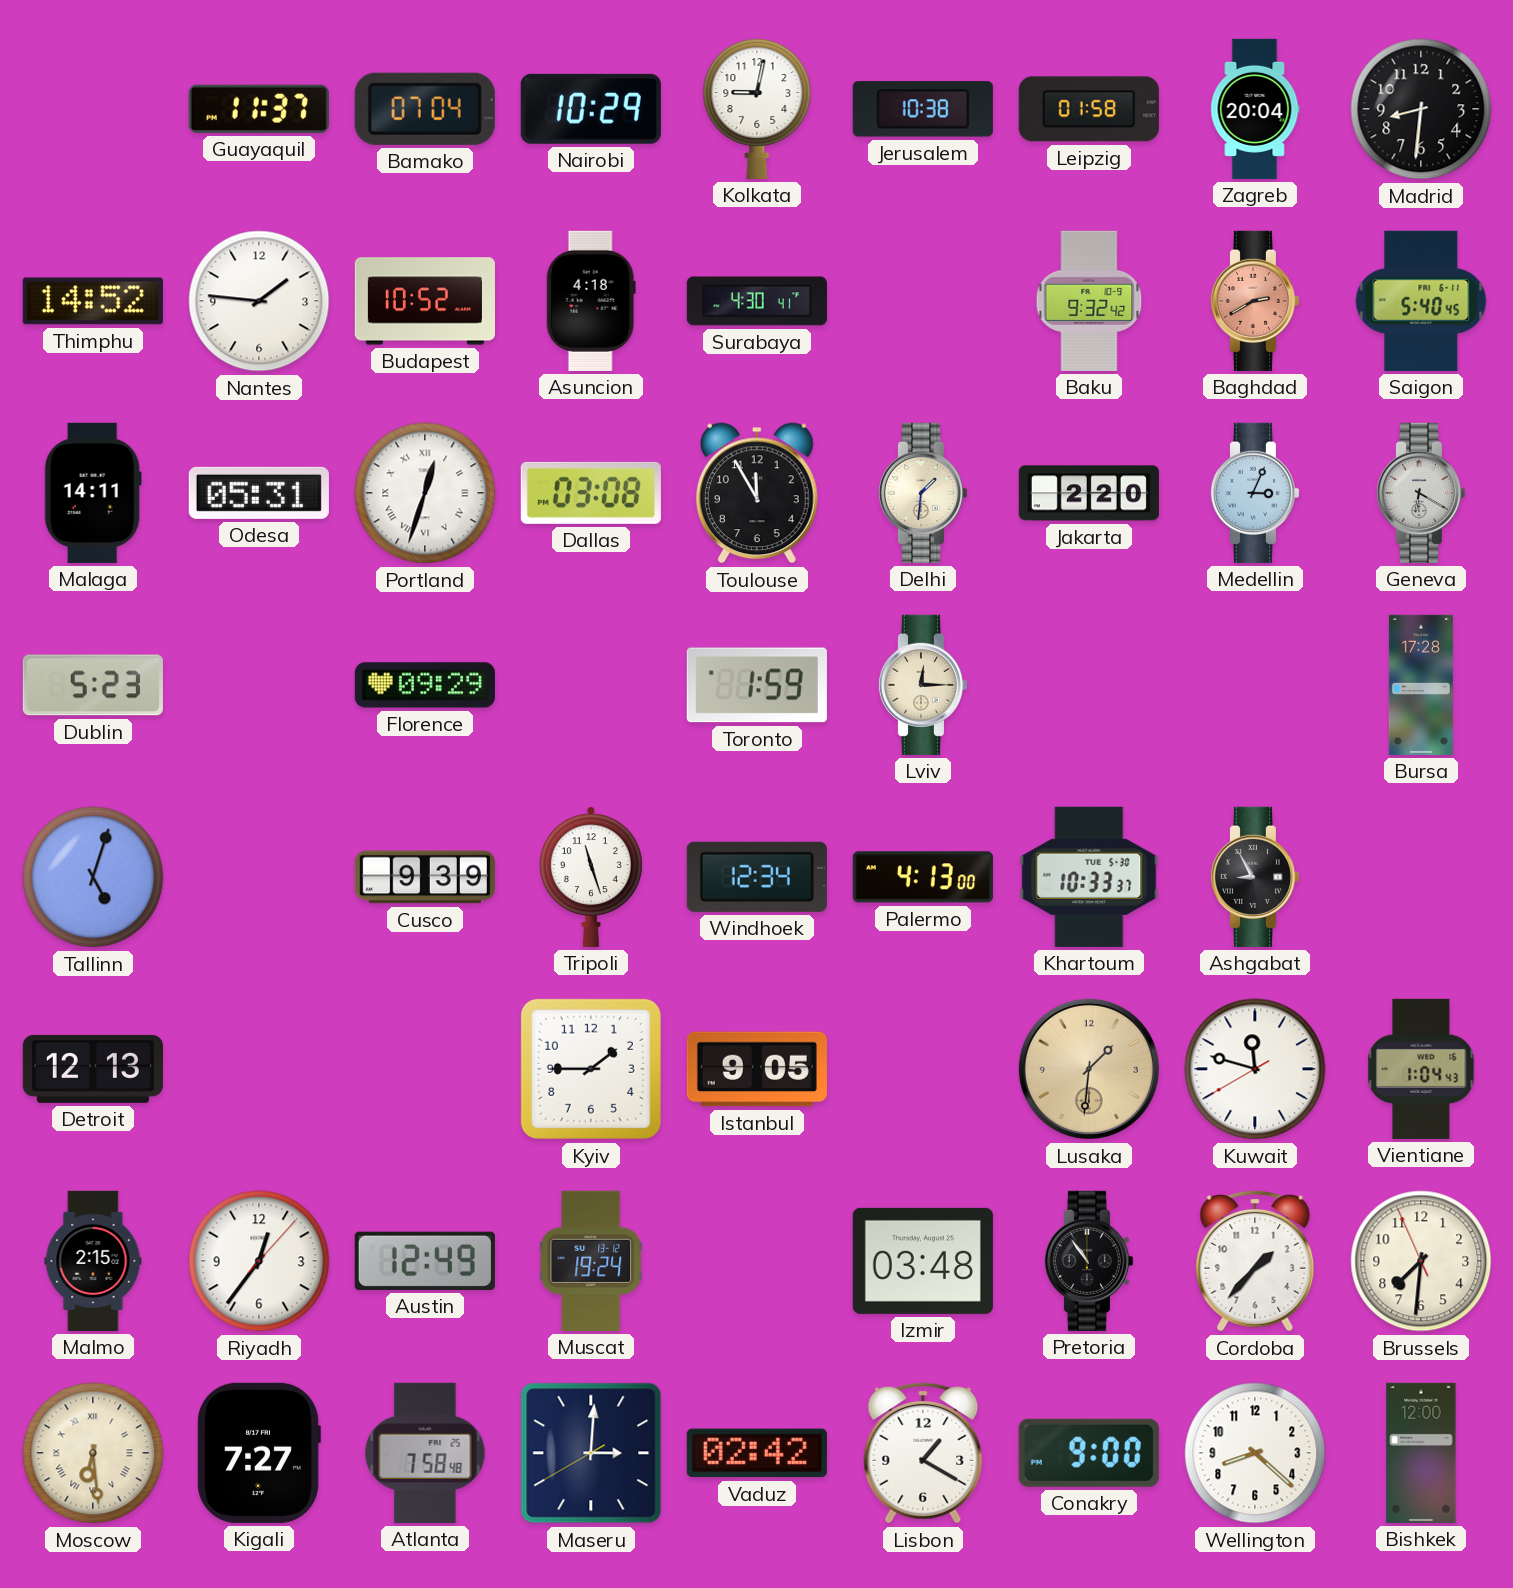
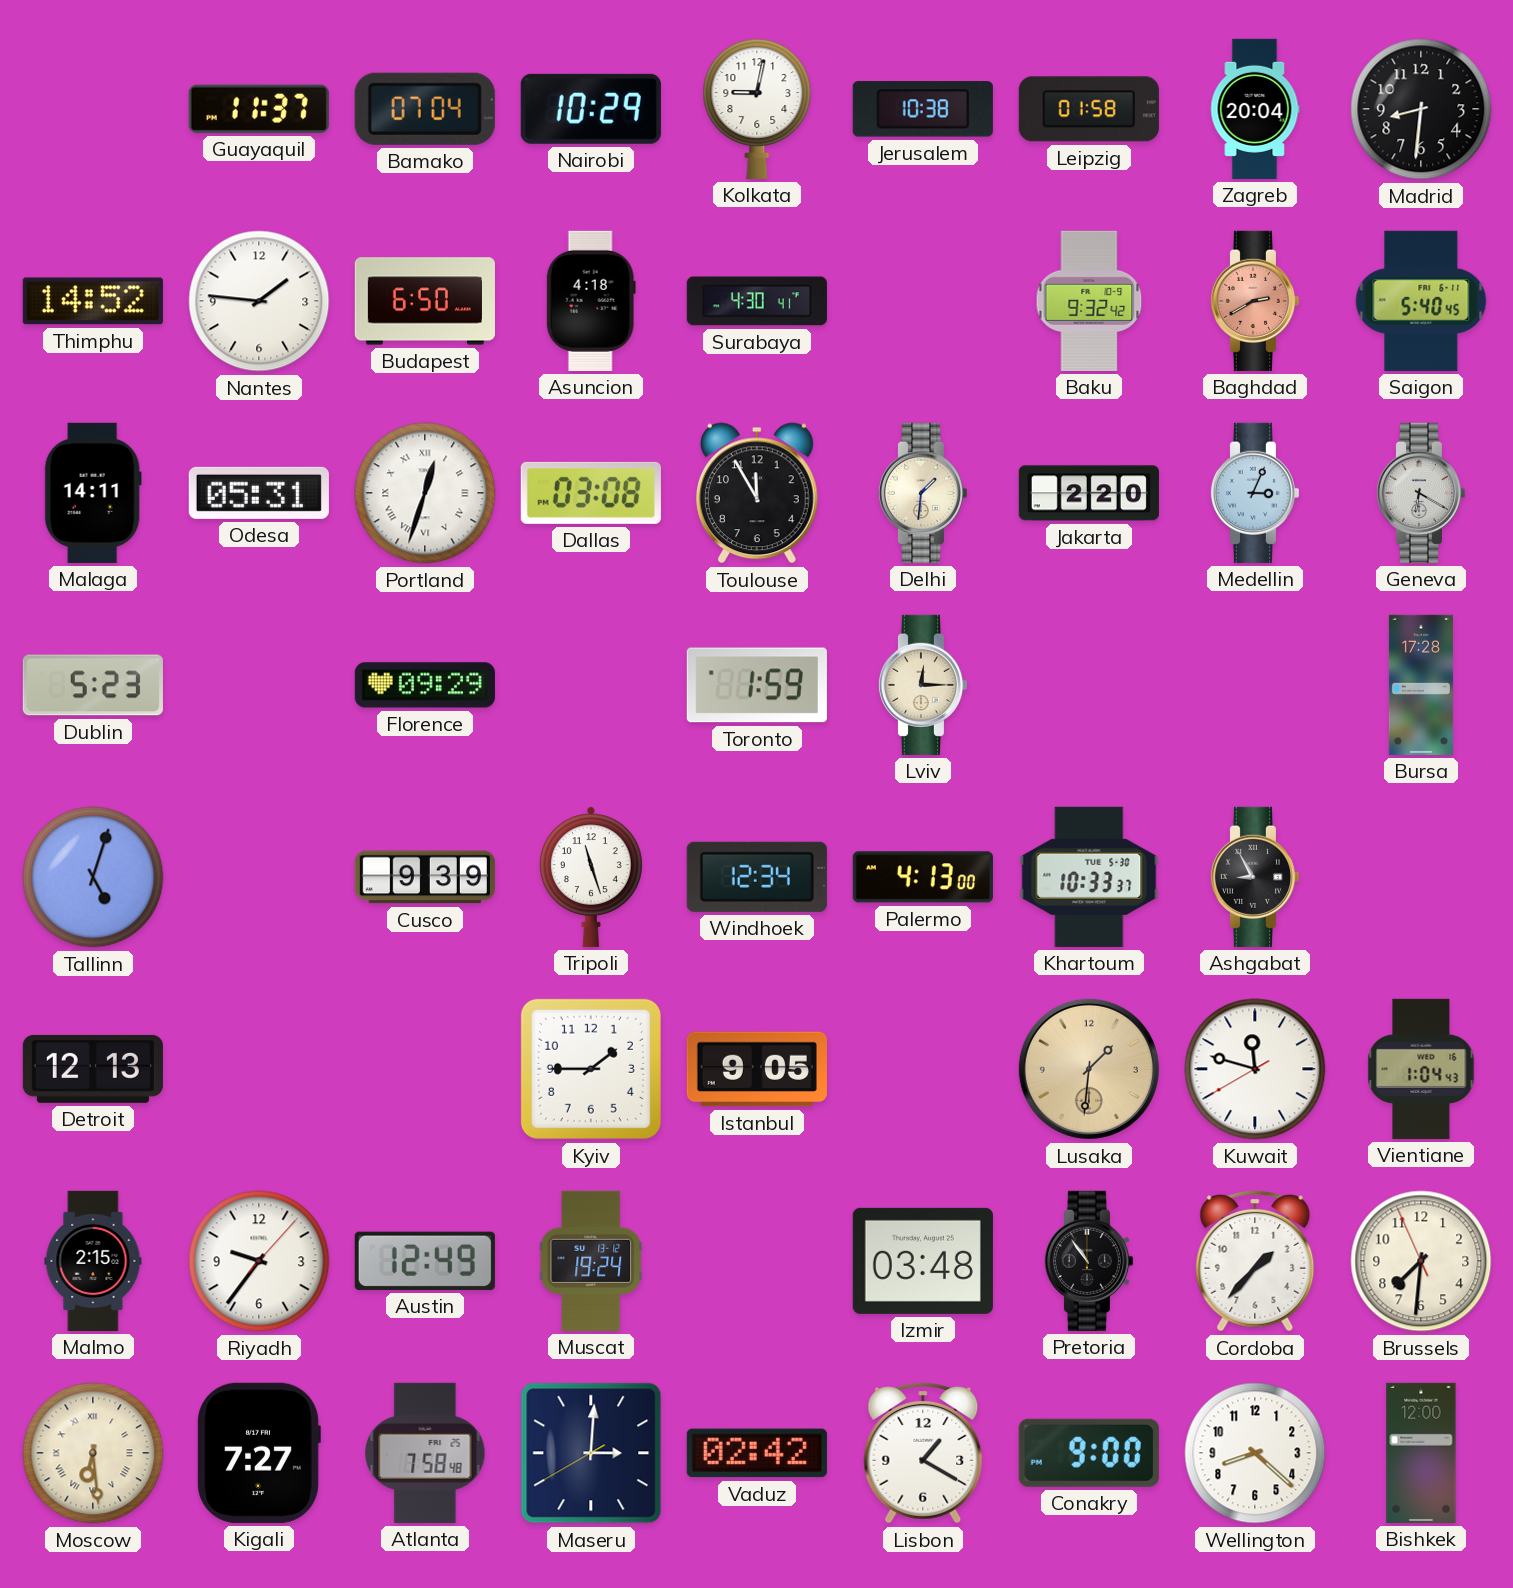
Budapest: 10:52 -> 6:50
Riyadh: 12:36 -> 9:36
